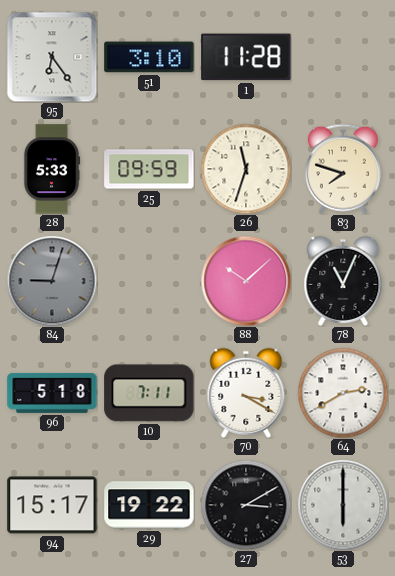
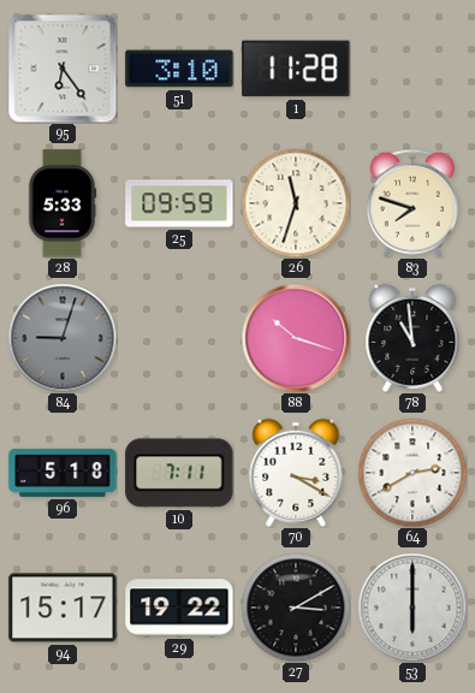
88: 10:08 -> 10:18
78: 11:04 -> 10:59
